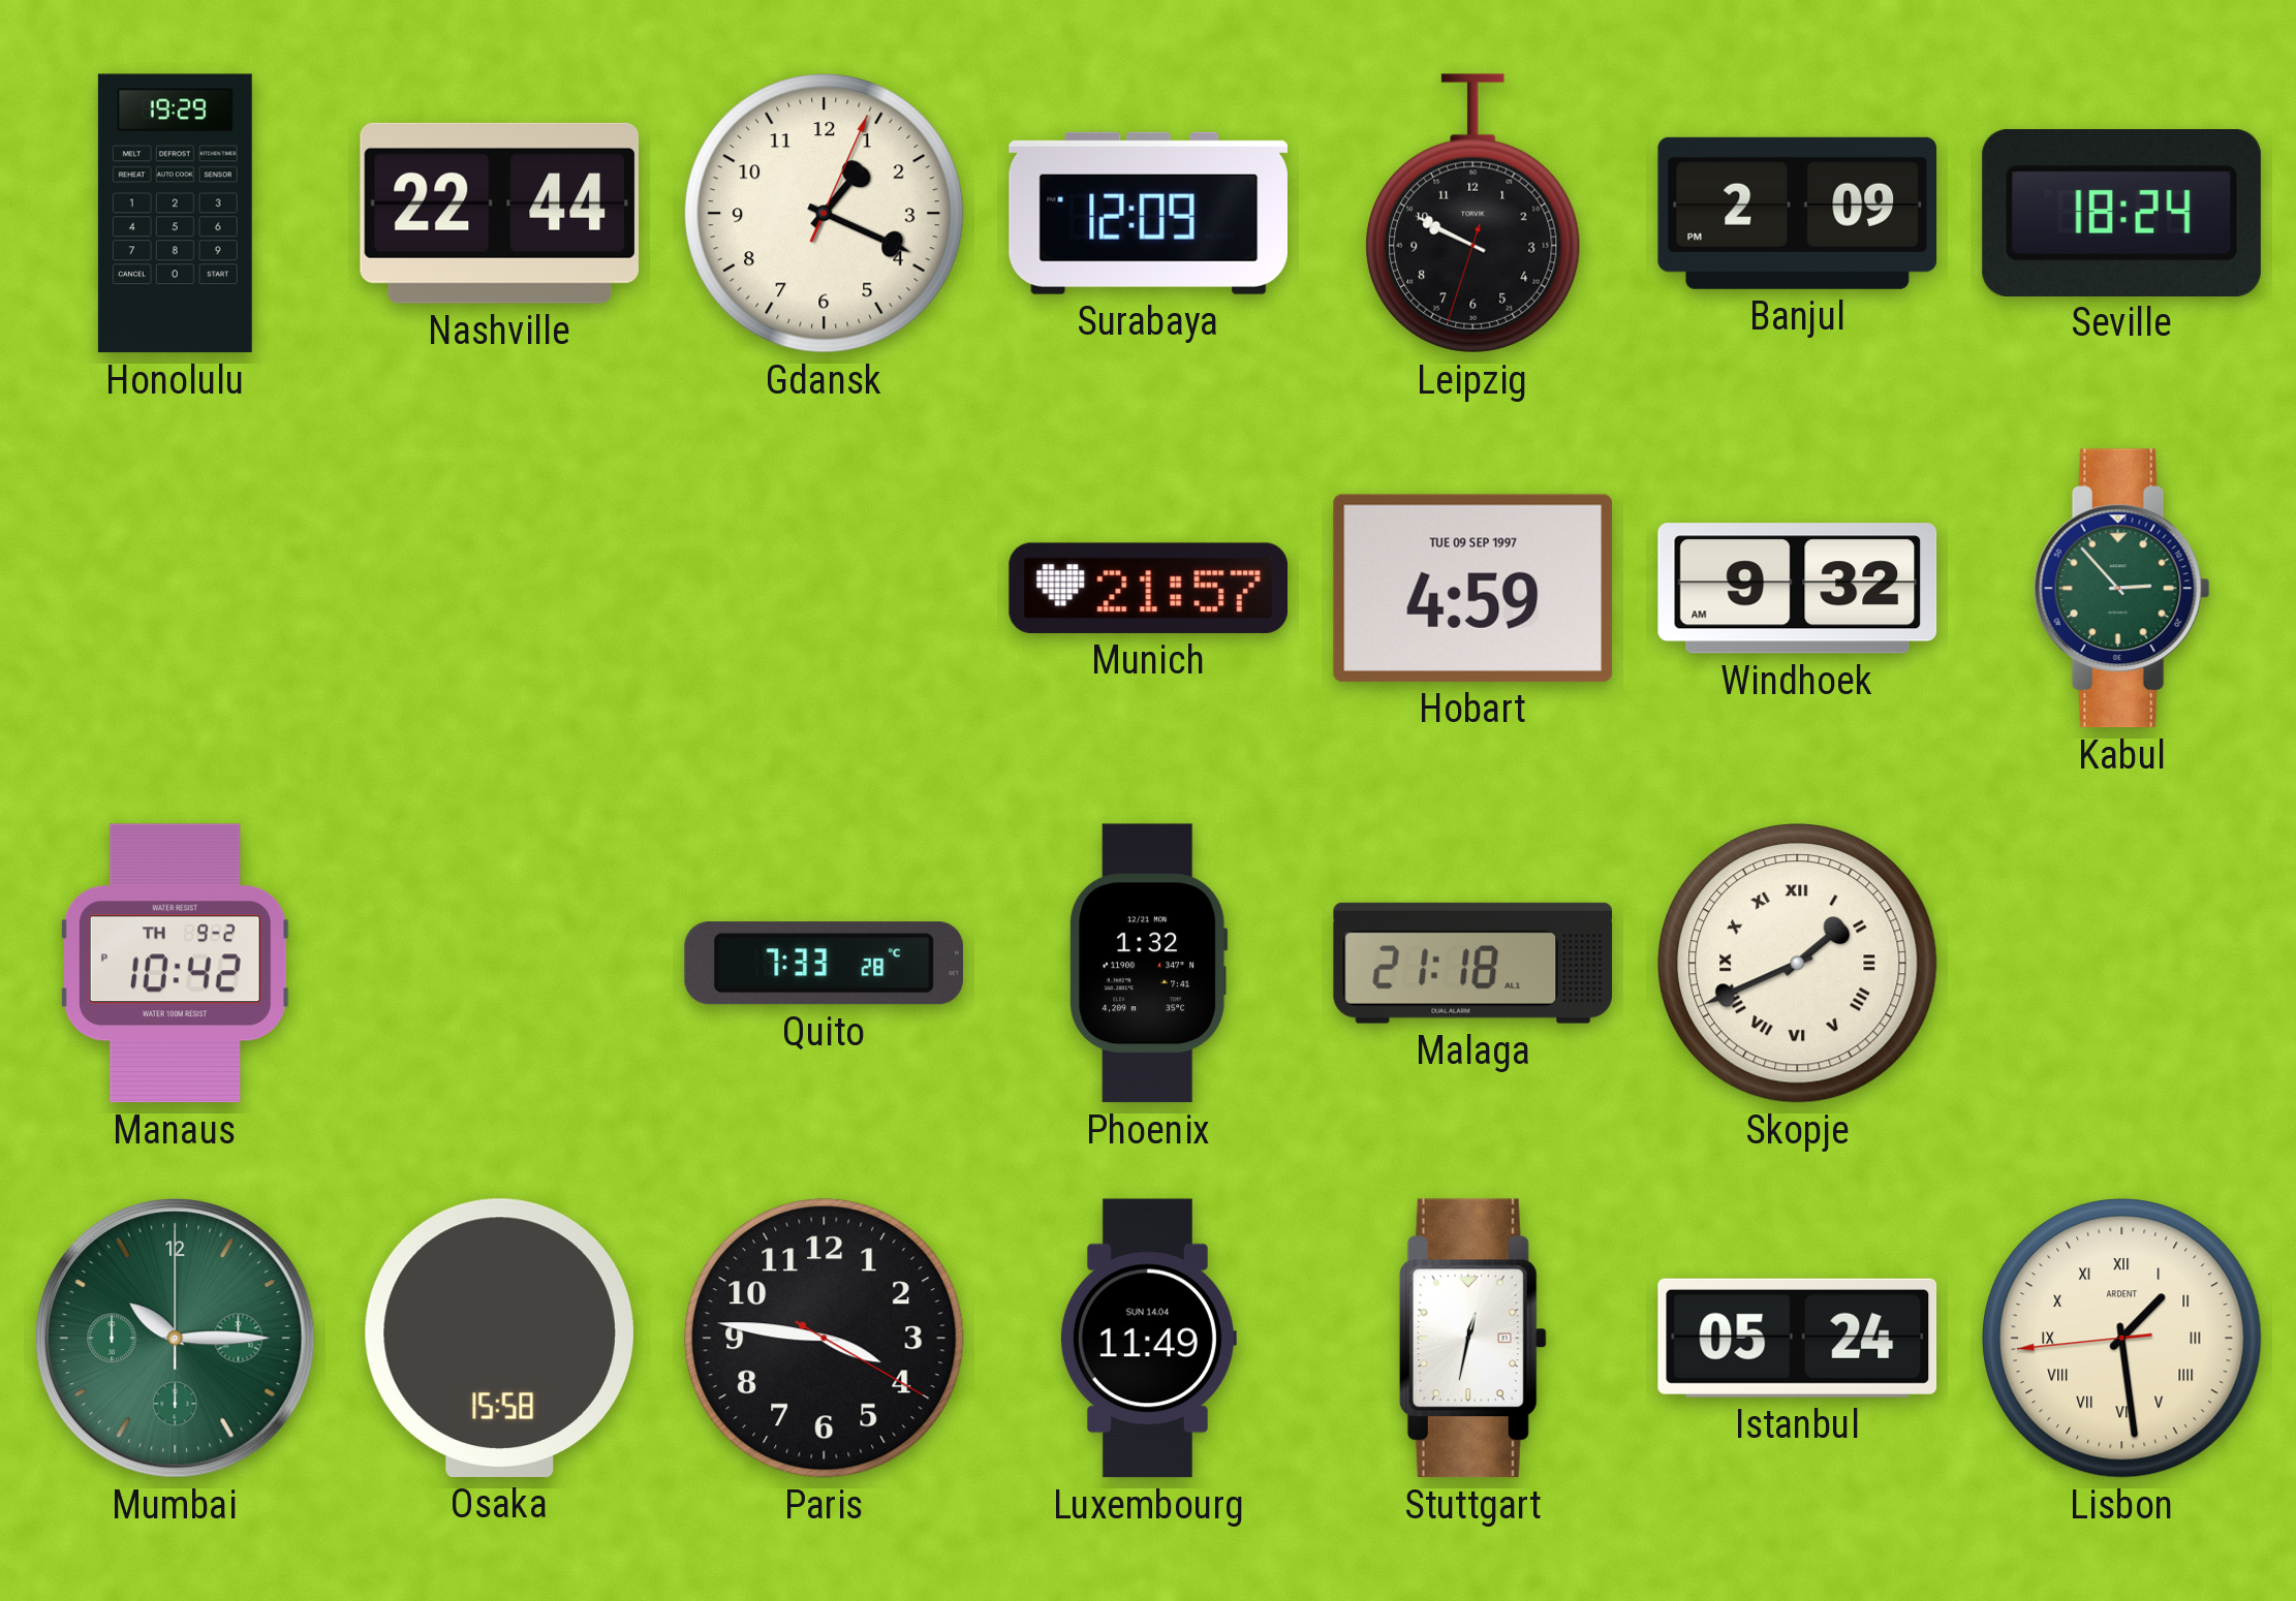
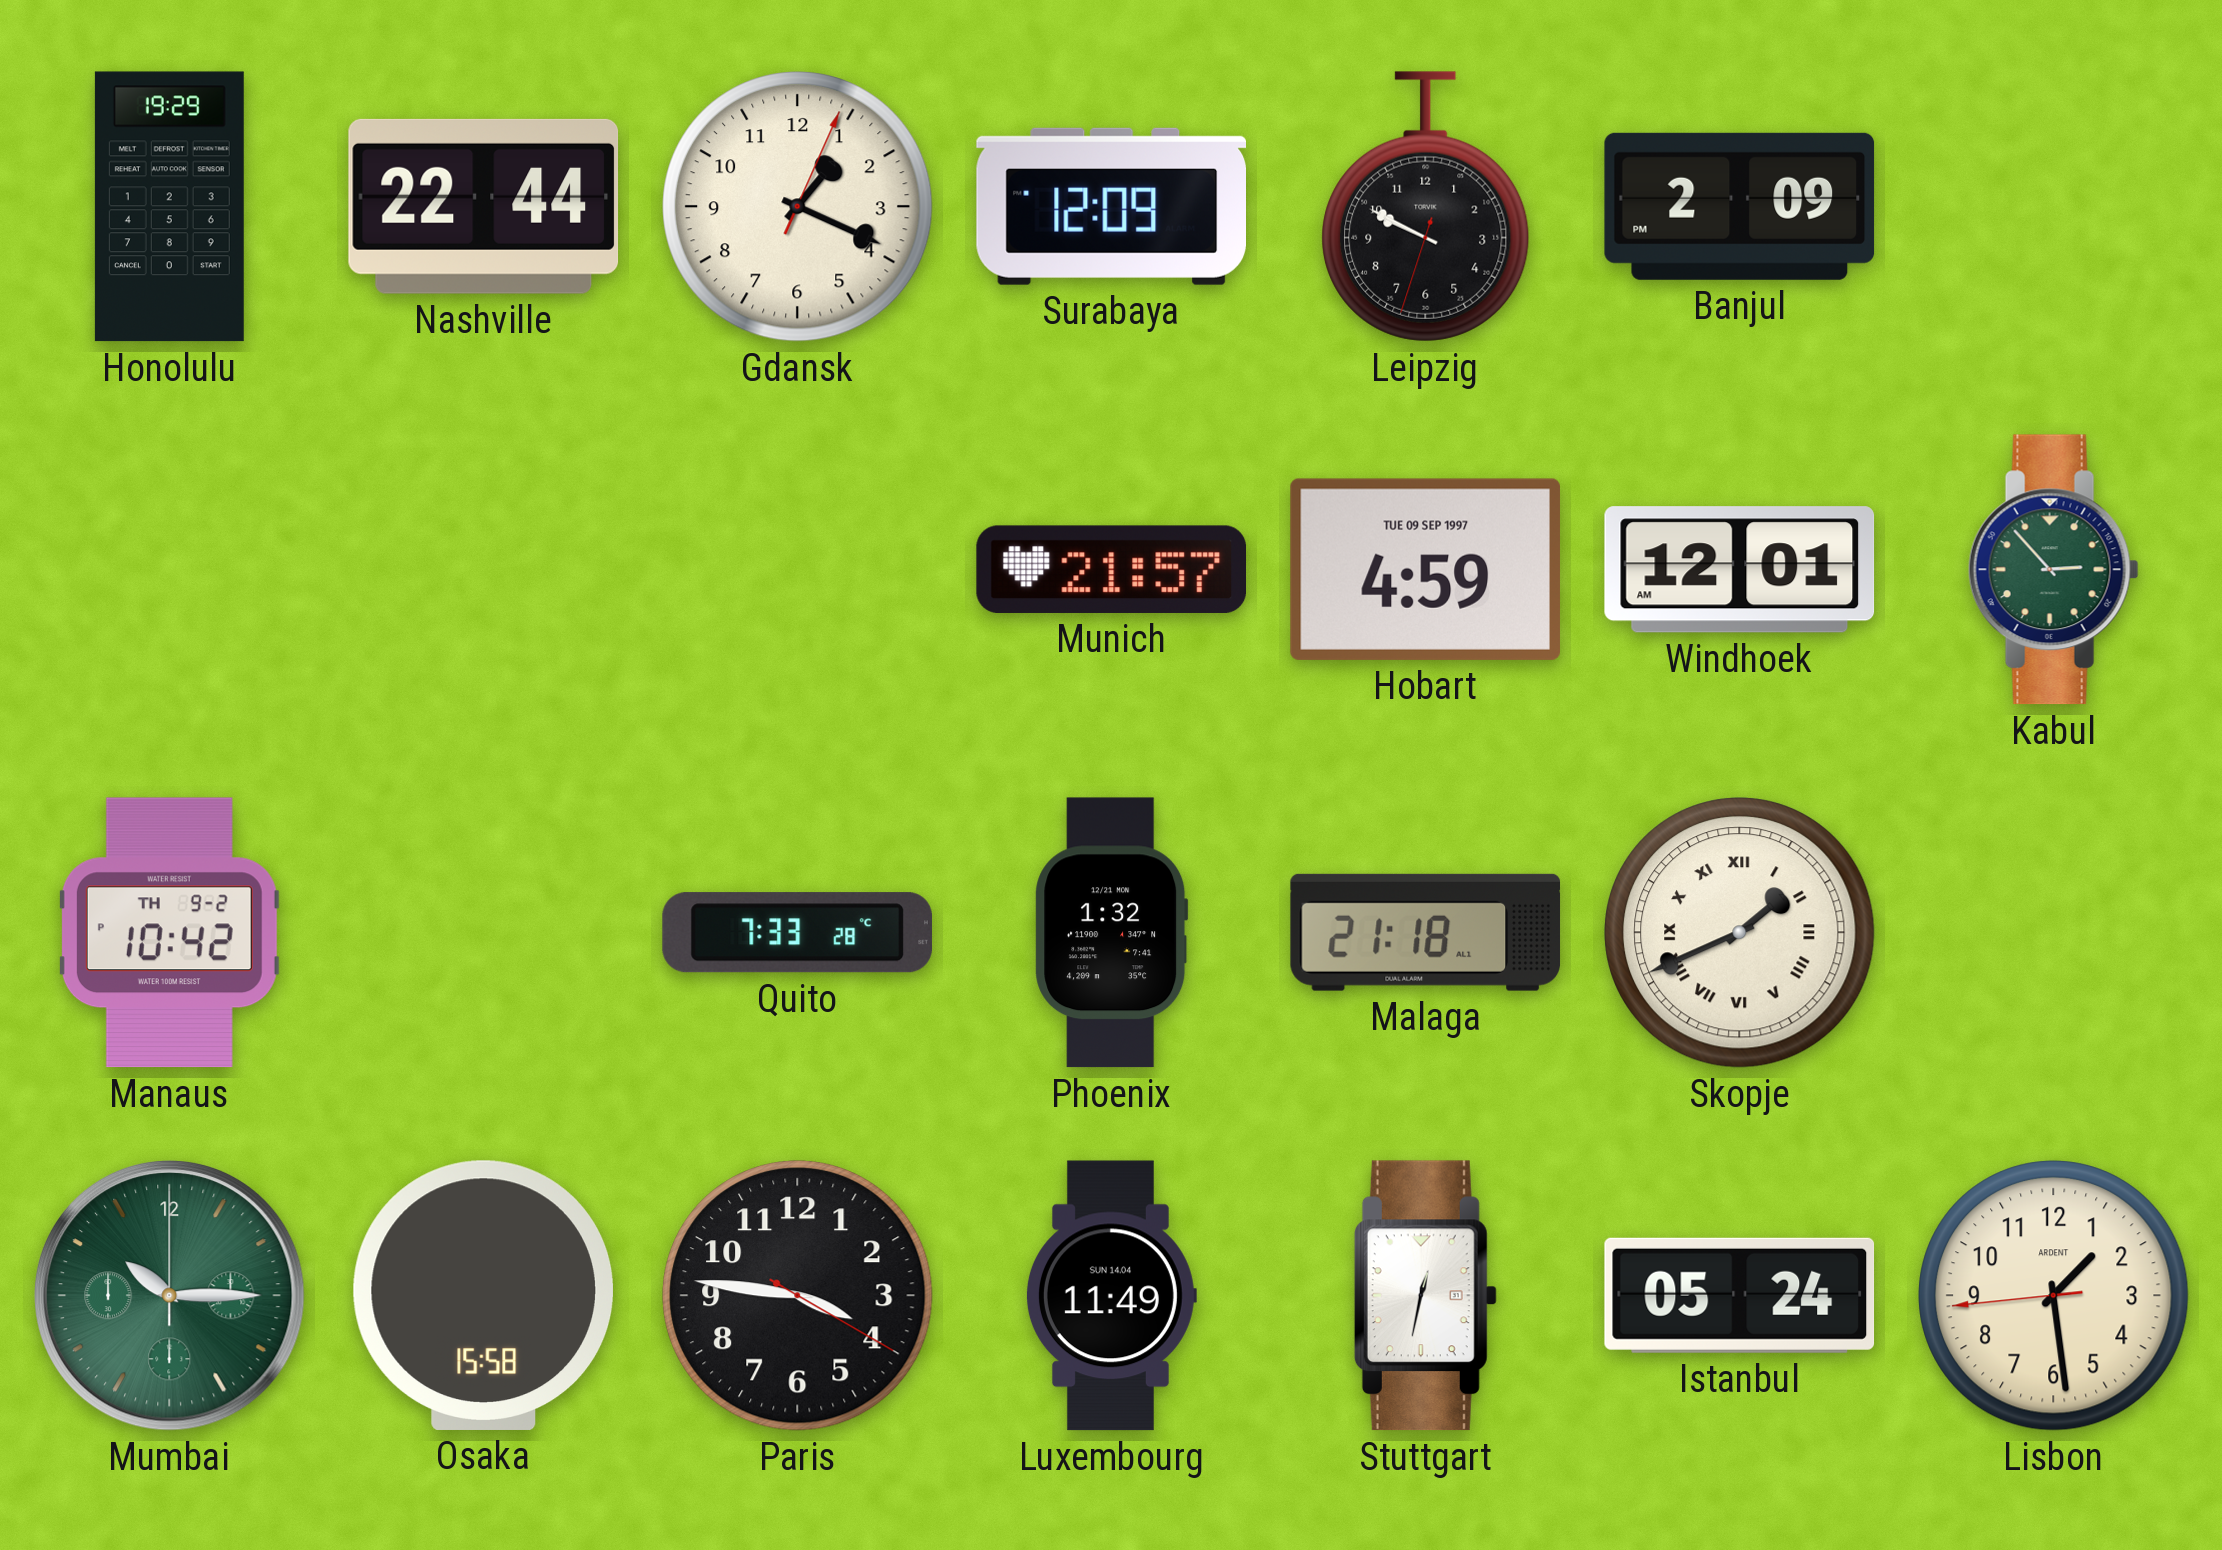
Seville: 18:24 -> none
Windhoek: 9:32 -> 12:01
Lisbon numerals: Roman -> Arabic
